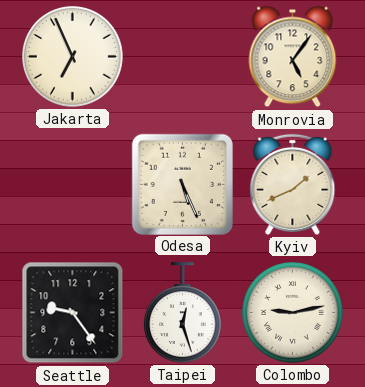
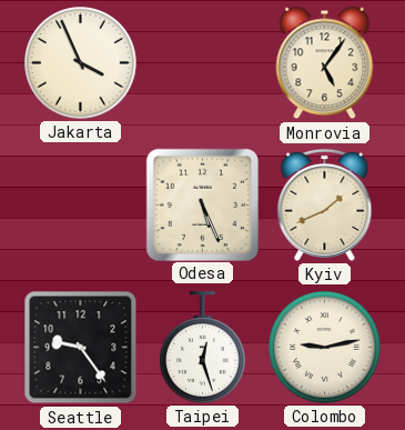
Jakarta: 6:56 -> 3:56
